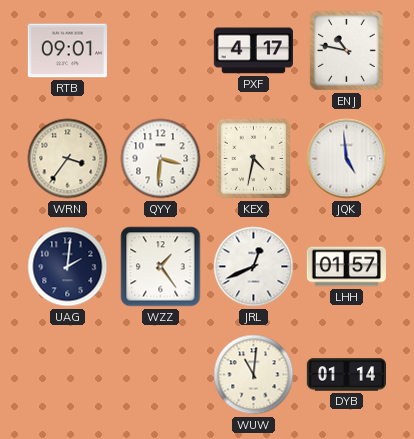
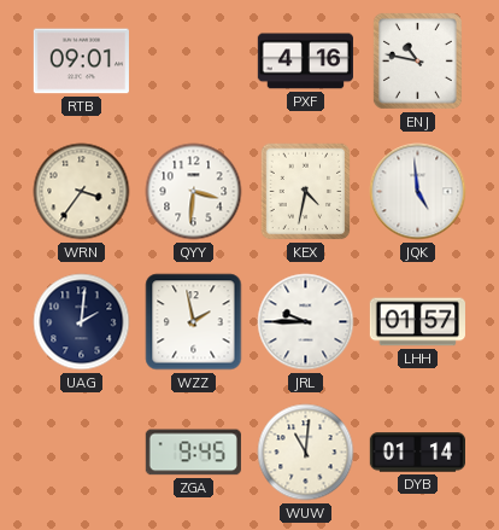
PXF: 4:17 -> 4:16
WZZ: 1:24 -> 1:58
JRL: 12:41 -> 9:45
ZGA: none -> 9:45
